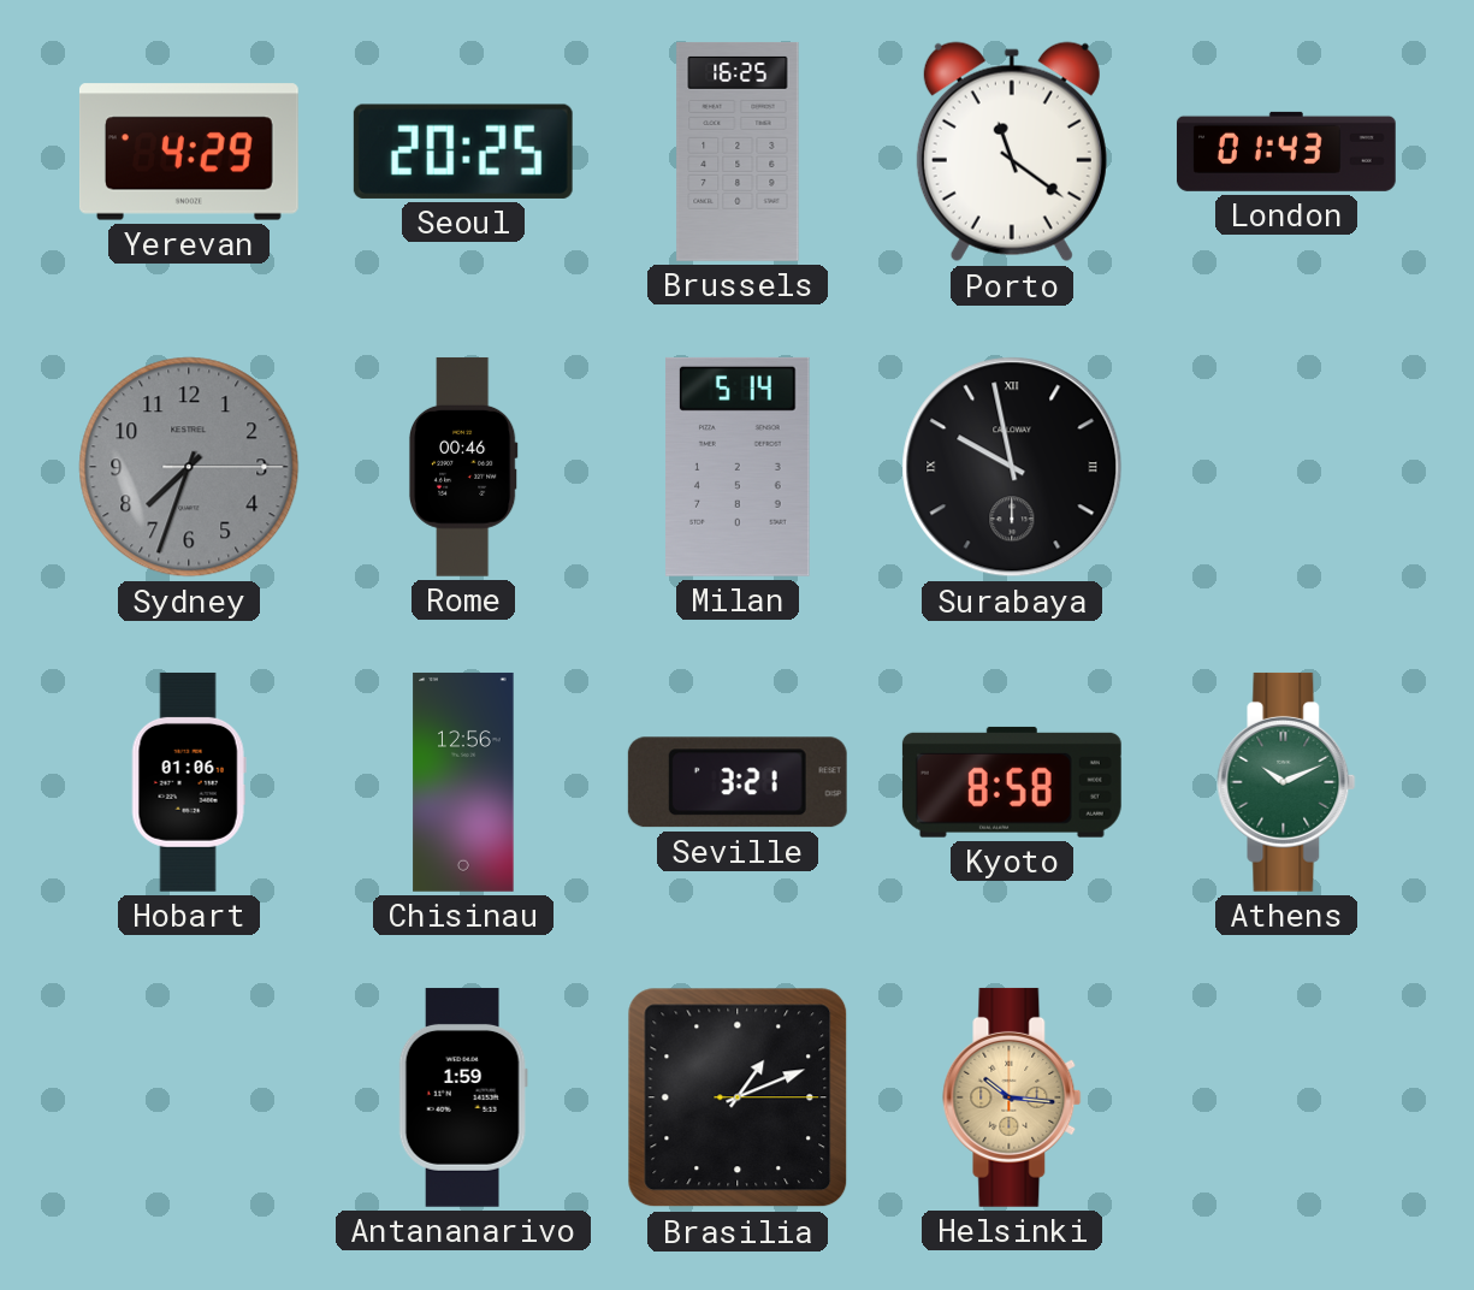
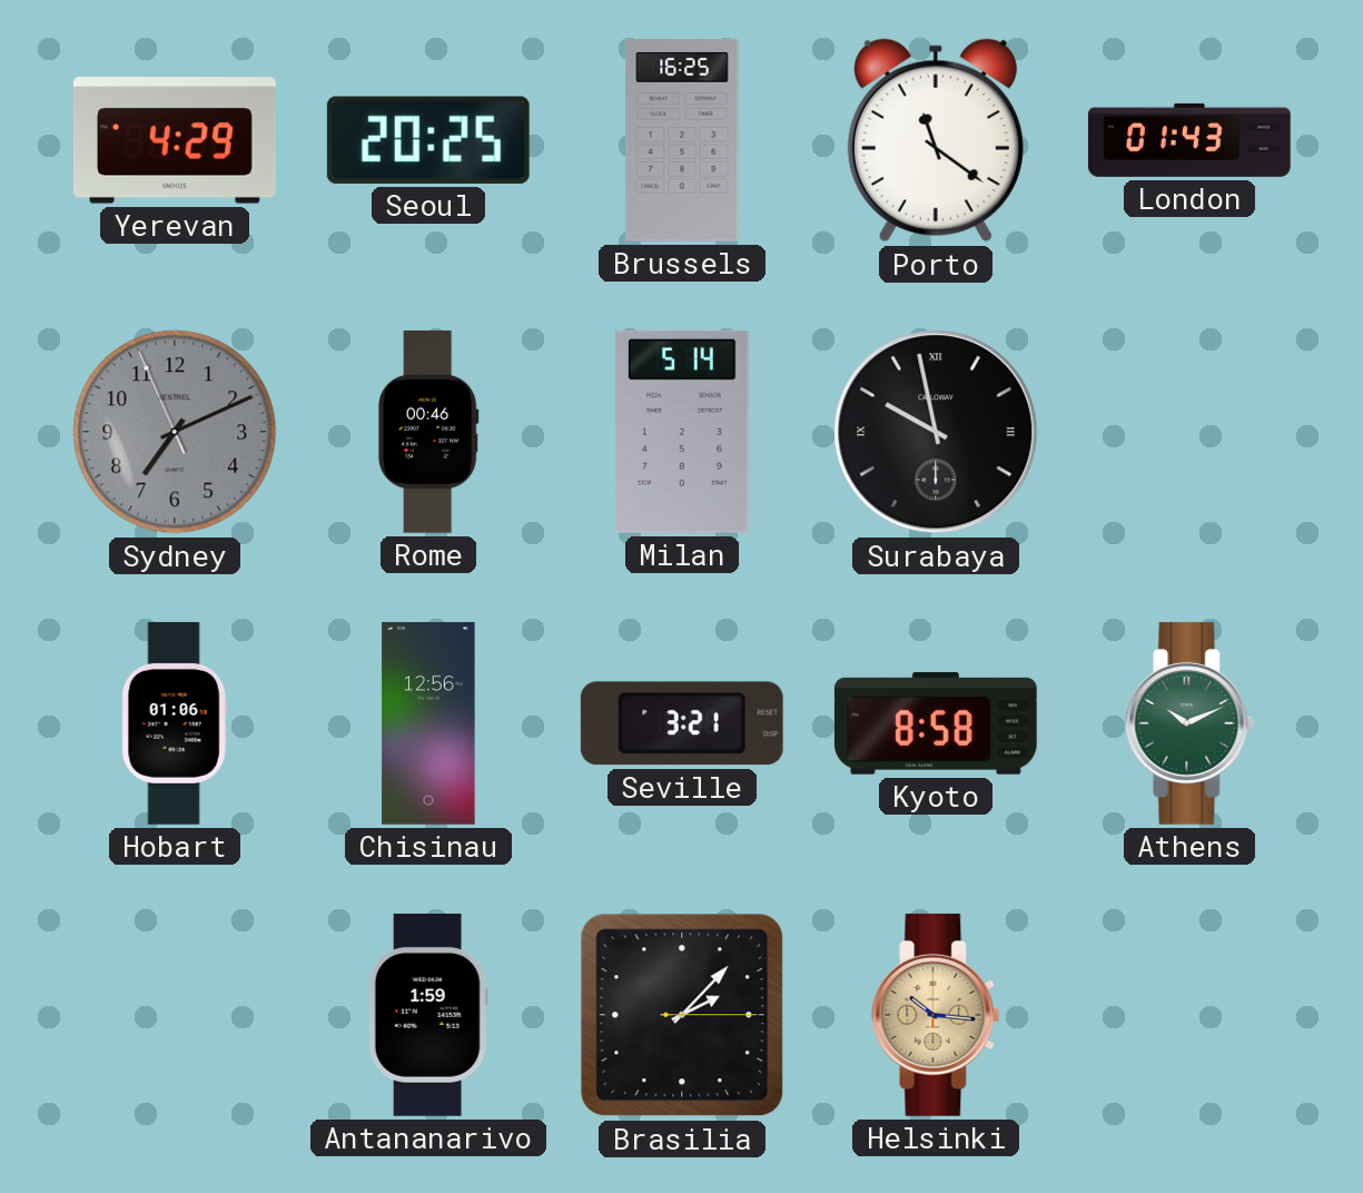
Sydney: 7:33 -> 7:10
Brasilia: 1:11 -> 2:07
